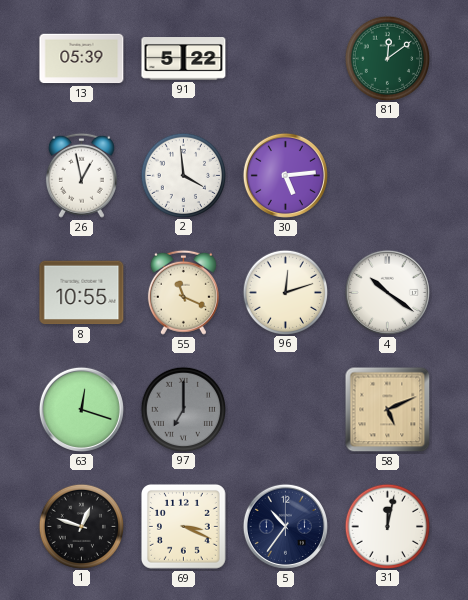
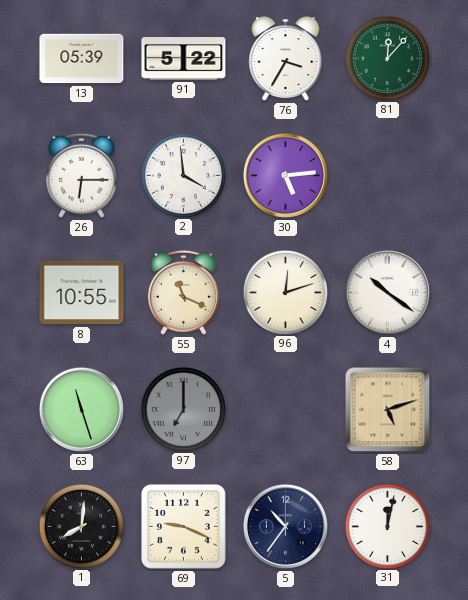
76: none -> 3:35
81: 12:09 -> 12:07
26: 12:58 -> 6:15
63: 12:18 -> 11:27
58: 5:11 -> 5:12
1: 12:48 -> 8:01
69: 3:19 -> 9:19
